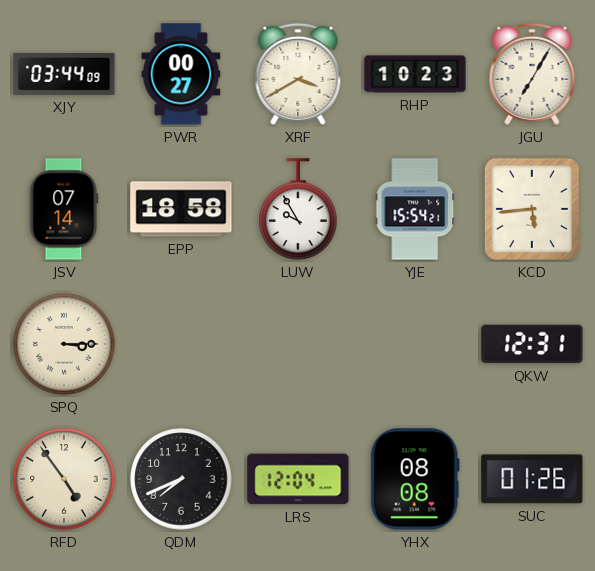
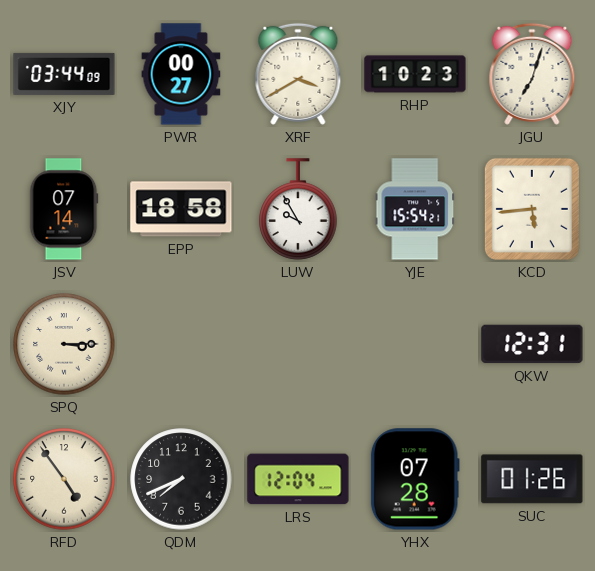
JGU: 7:05 -> 7:03
YHX: 08:08 -> 07:28
